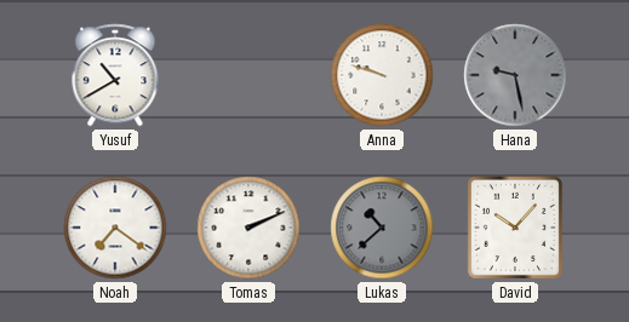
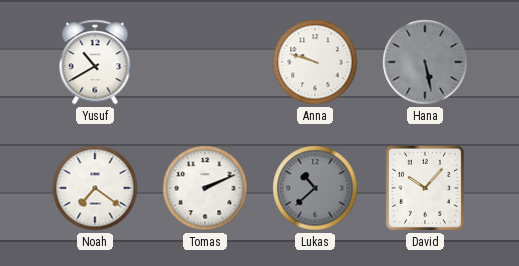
Hana: 9:28 -> 5:28
